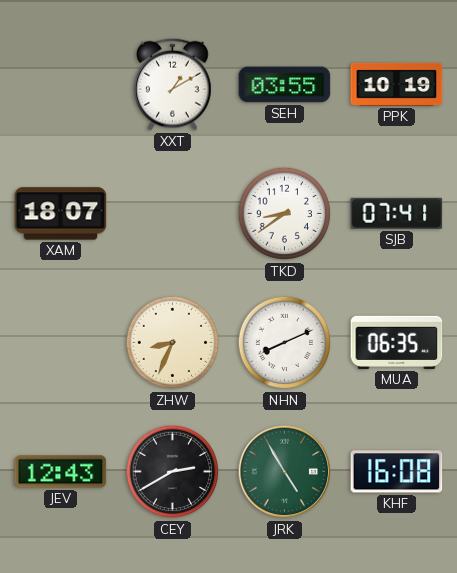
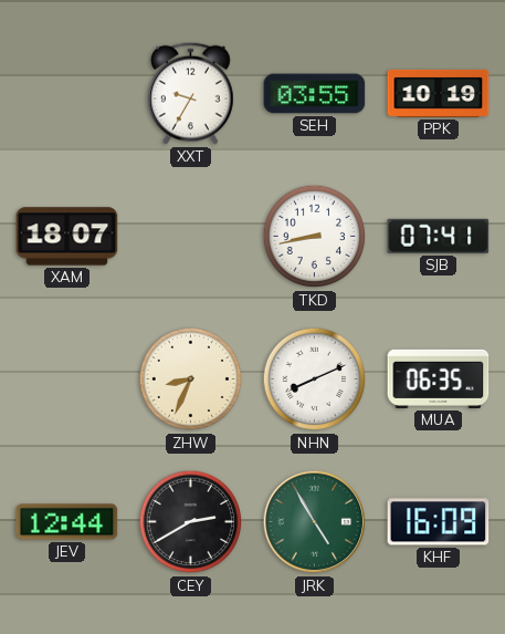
XXT: 1:10 -> 9:35
TKD: 8:39 -> 8:43
JEV: 12:43 -> 12:44
KHF: 16:08 -> 16:09
